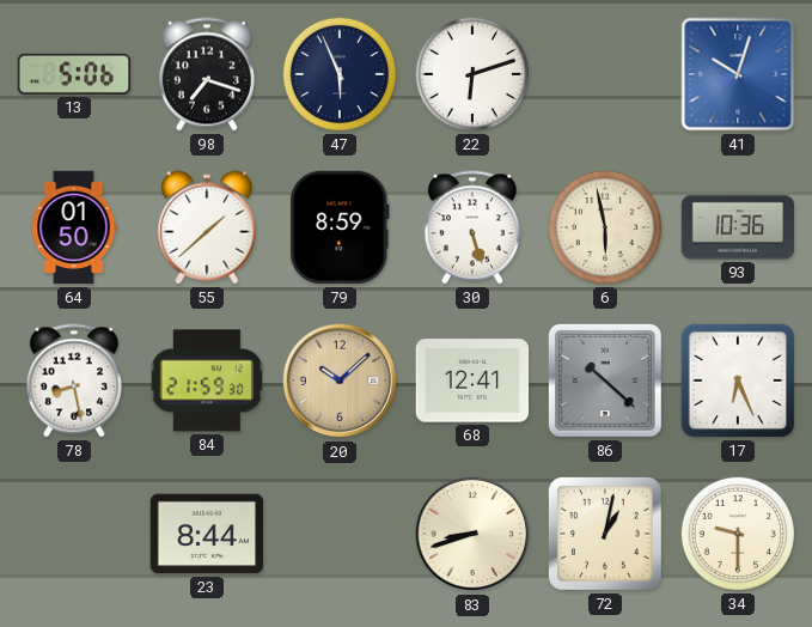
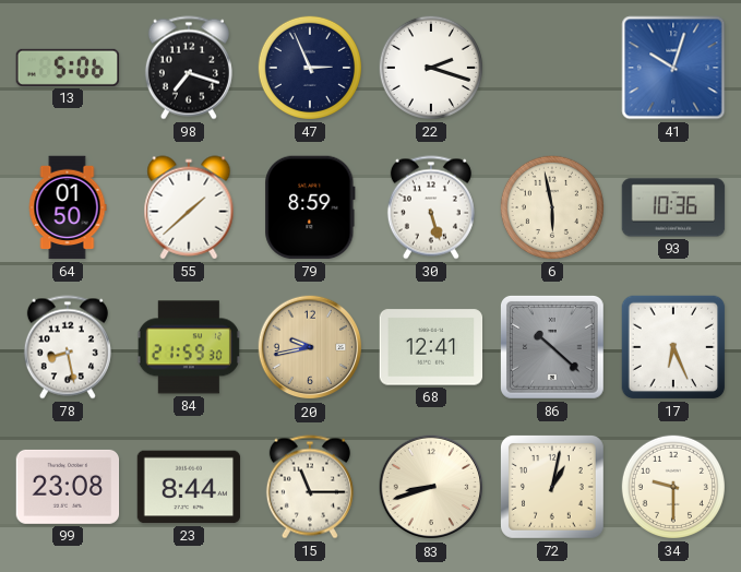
47: 5:56 -> 2:56
22: 6:12 -> 2:18
20: 10:08 -> 9:43
99: none -> 23:08
15: none -> 11:15
